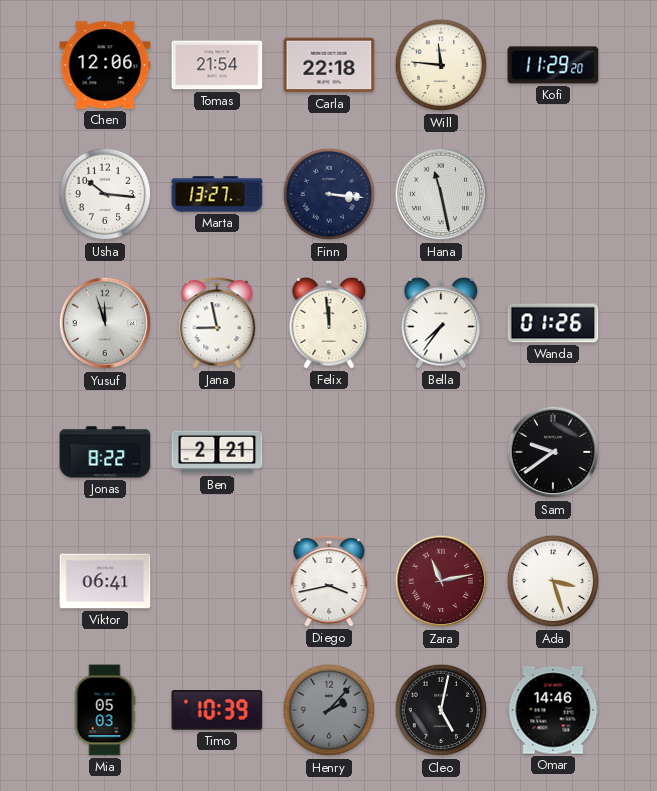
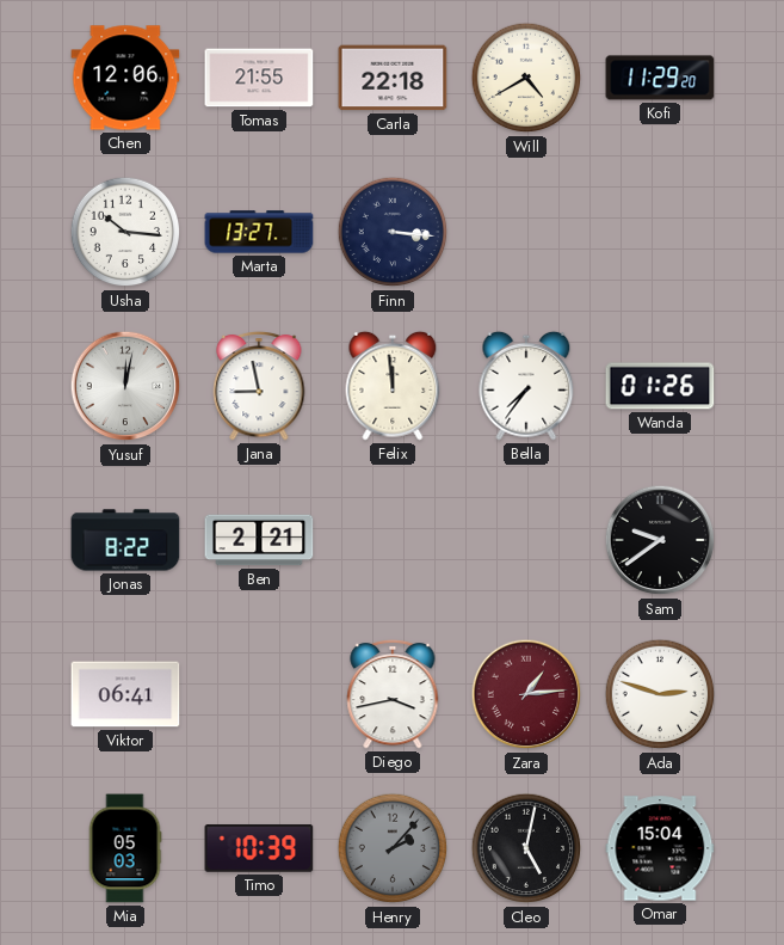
Tomas: 21:54 -> 21:55
Will: 11:46 -> 4:40
Hana: 11:28 -> none
Yusuf: 11:57 -> 12:02
Zara: 11:13 -> 1:14
Ada: 3:27 -> 2:48
Omar: 14:46 -> 15:04
